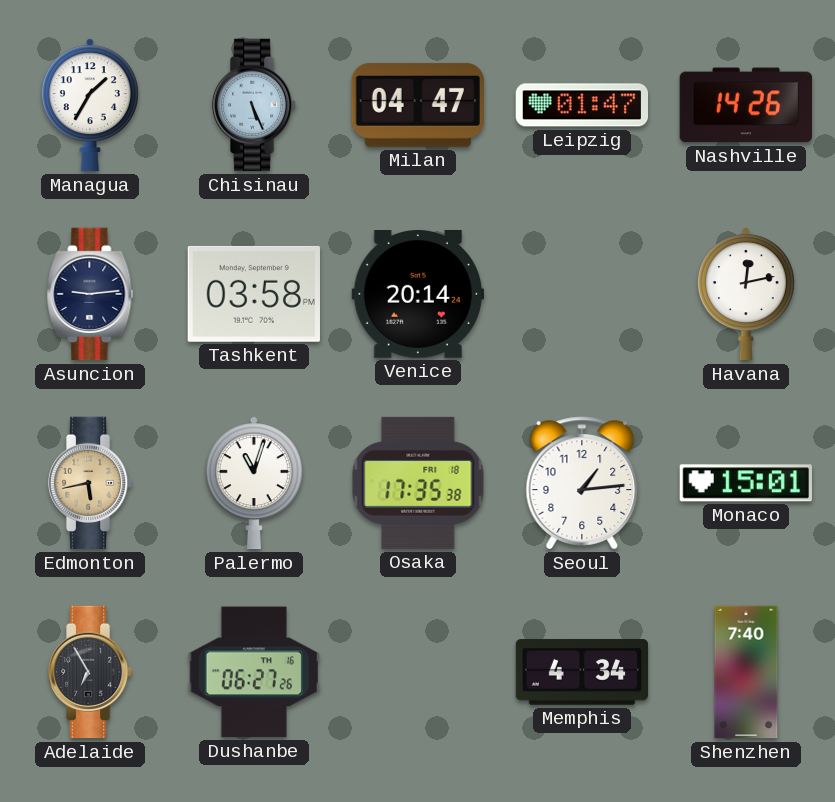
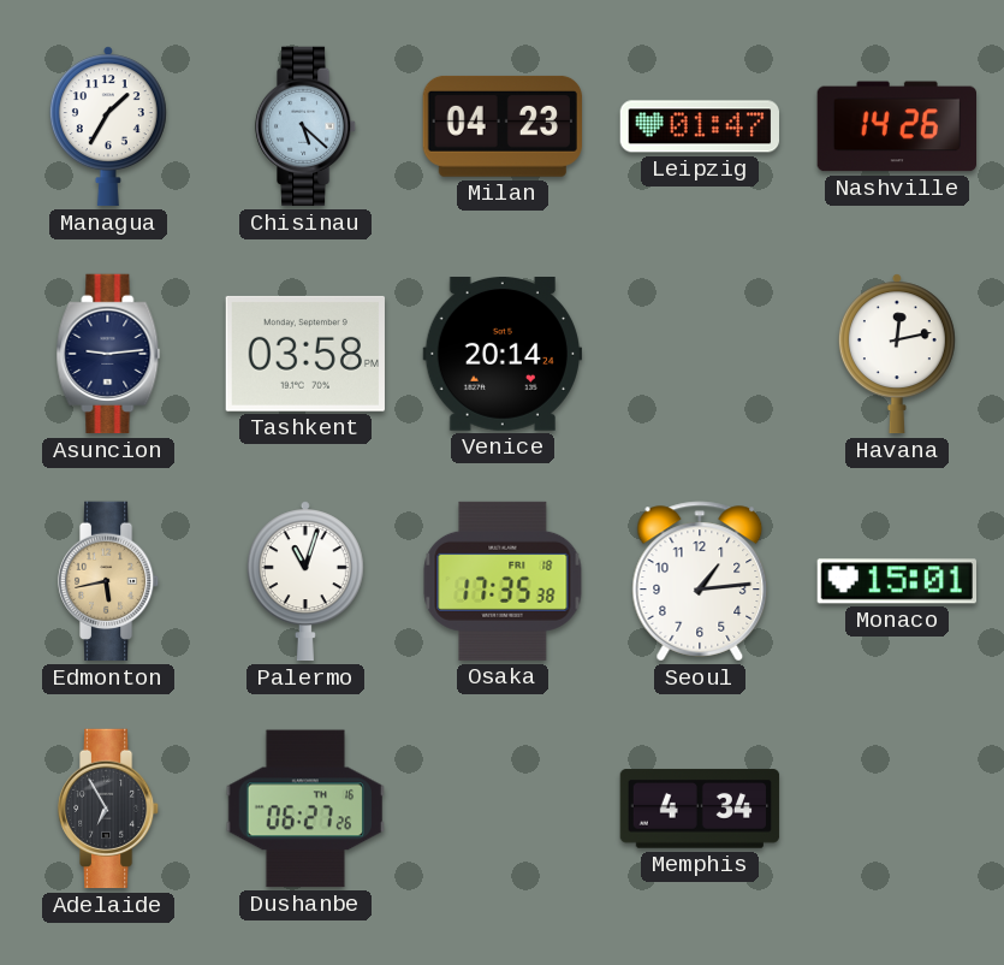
Chisinau: 5:26 -> 5:22
Milan: 04:47 -> 04:23
Shenzhen: 7:40 -> none
